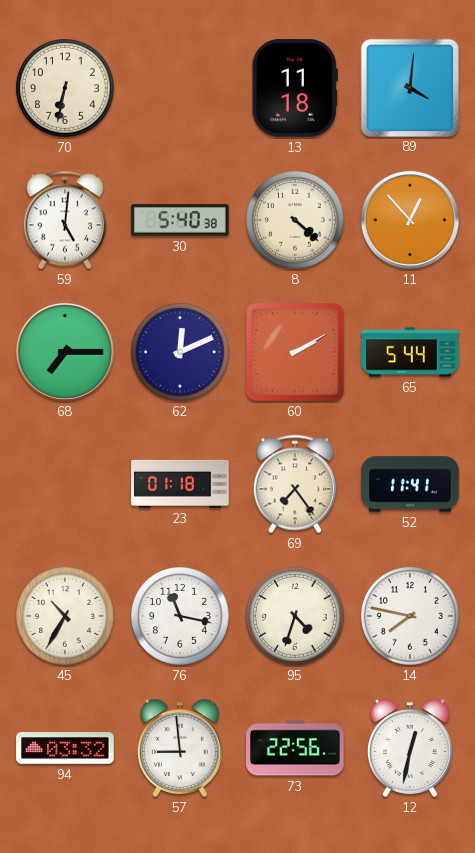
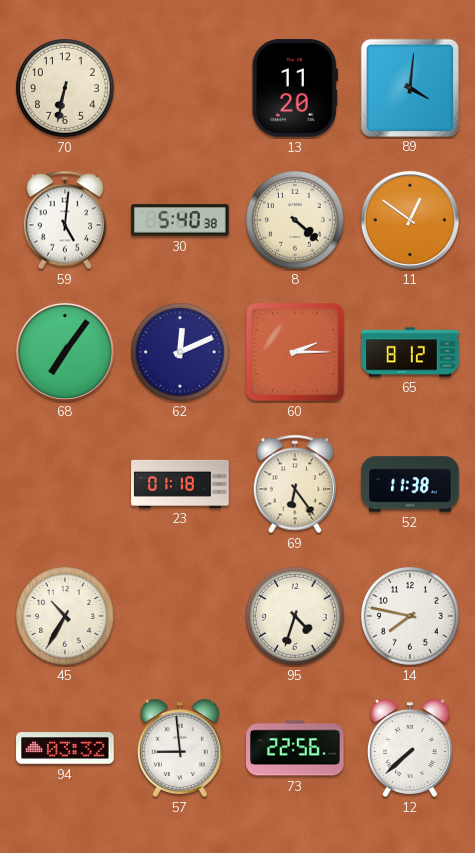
13: 11:18 -> 11:20
11: 12:53 -> 12:51
68: 7:15 -> 7:06
60: 2:10 -> 2:15
65: 5:44 -> 8:12
69: 7:24 -> 6:24
52: 11:41 -> 11:38
76: 11:17 -> none
12: 12:32 -> 7:38
